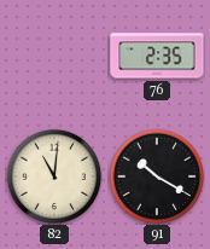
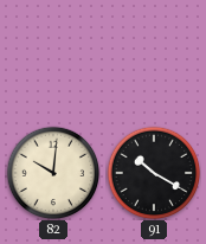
76: 2:35 -> none
82: 11:01 -> 10:01
